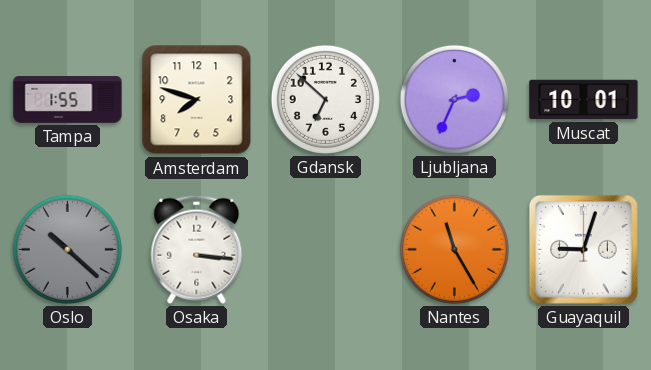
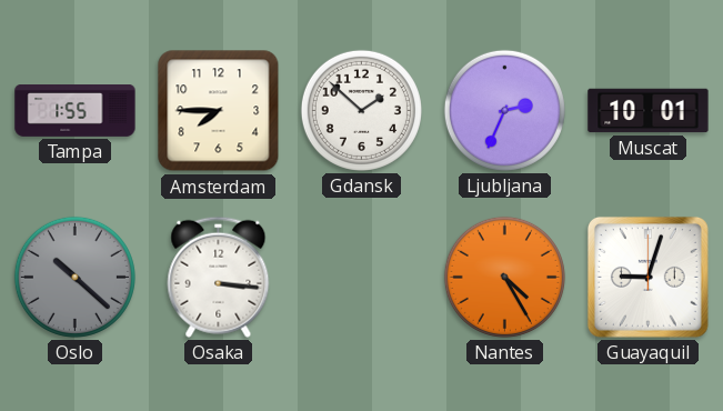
Amsterdam: 7:48 -> 7:45
Gdansk: 6:52 -> 1:52
Nantes: 11:25 -> 4:25
